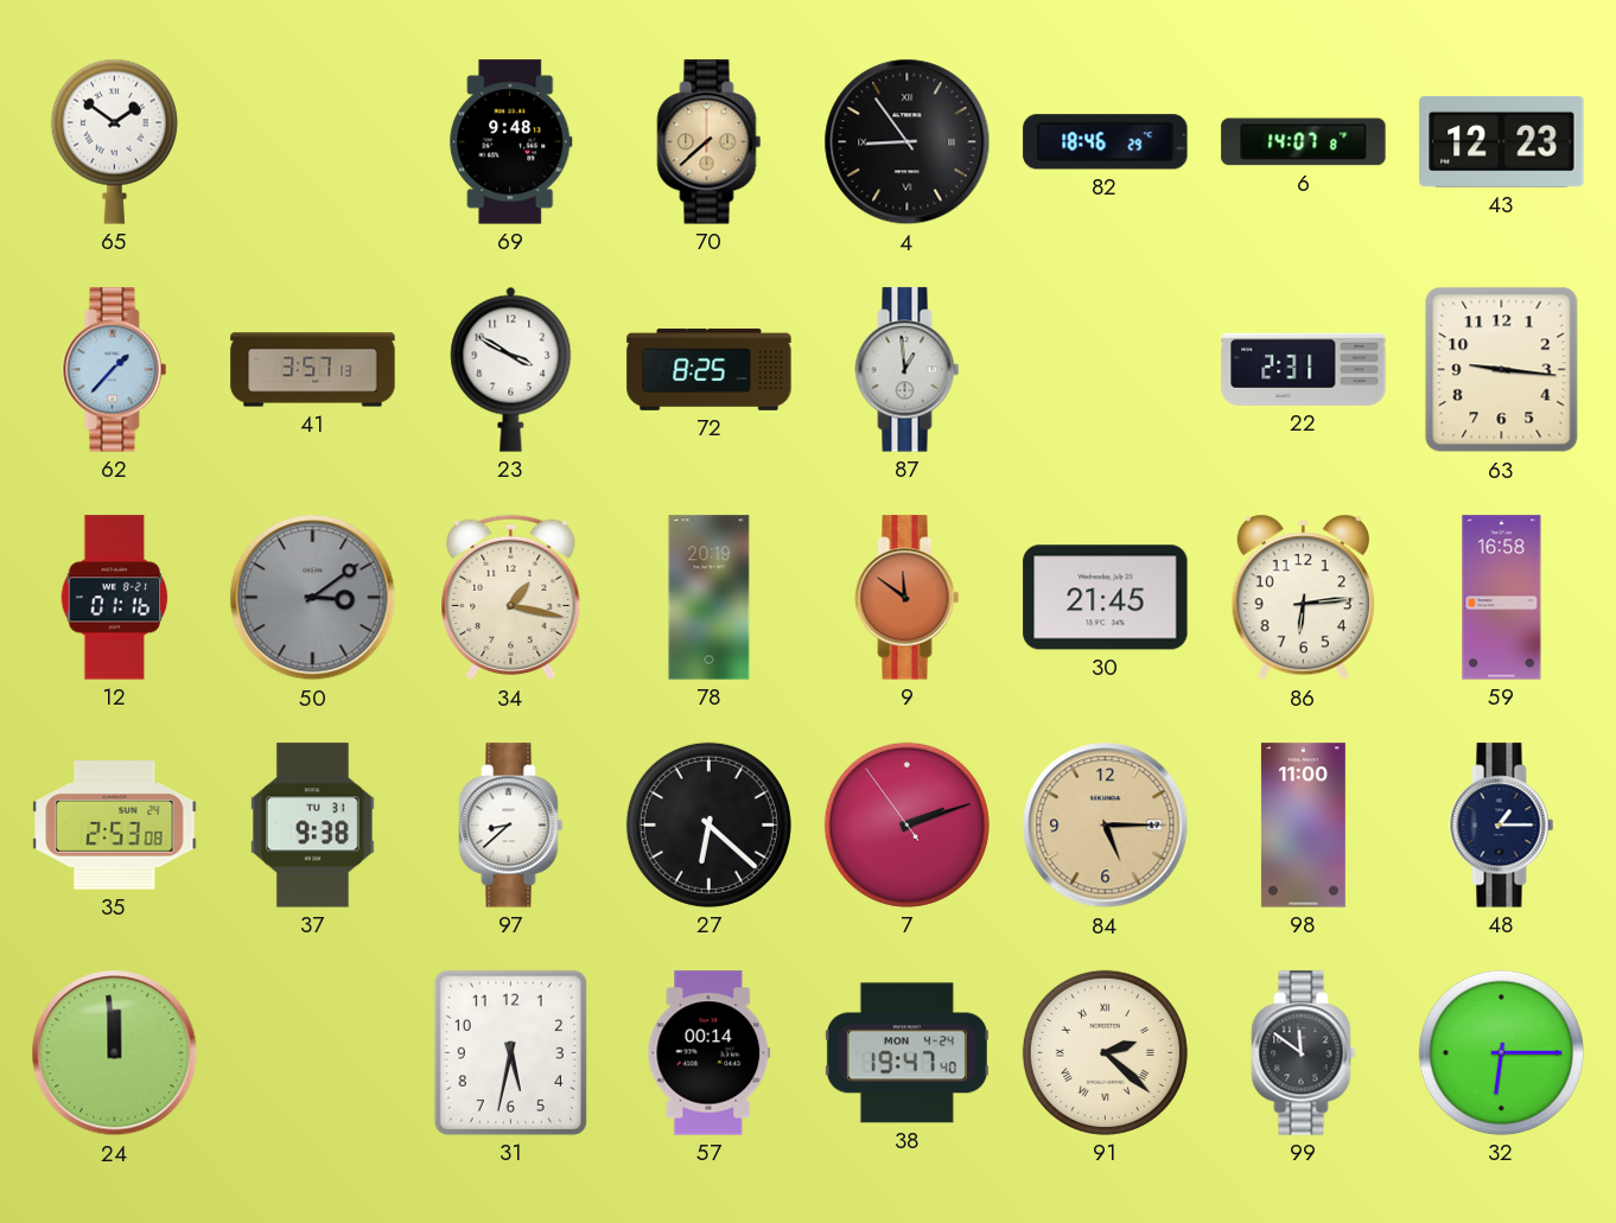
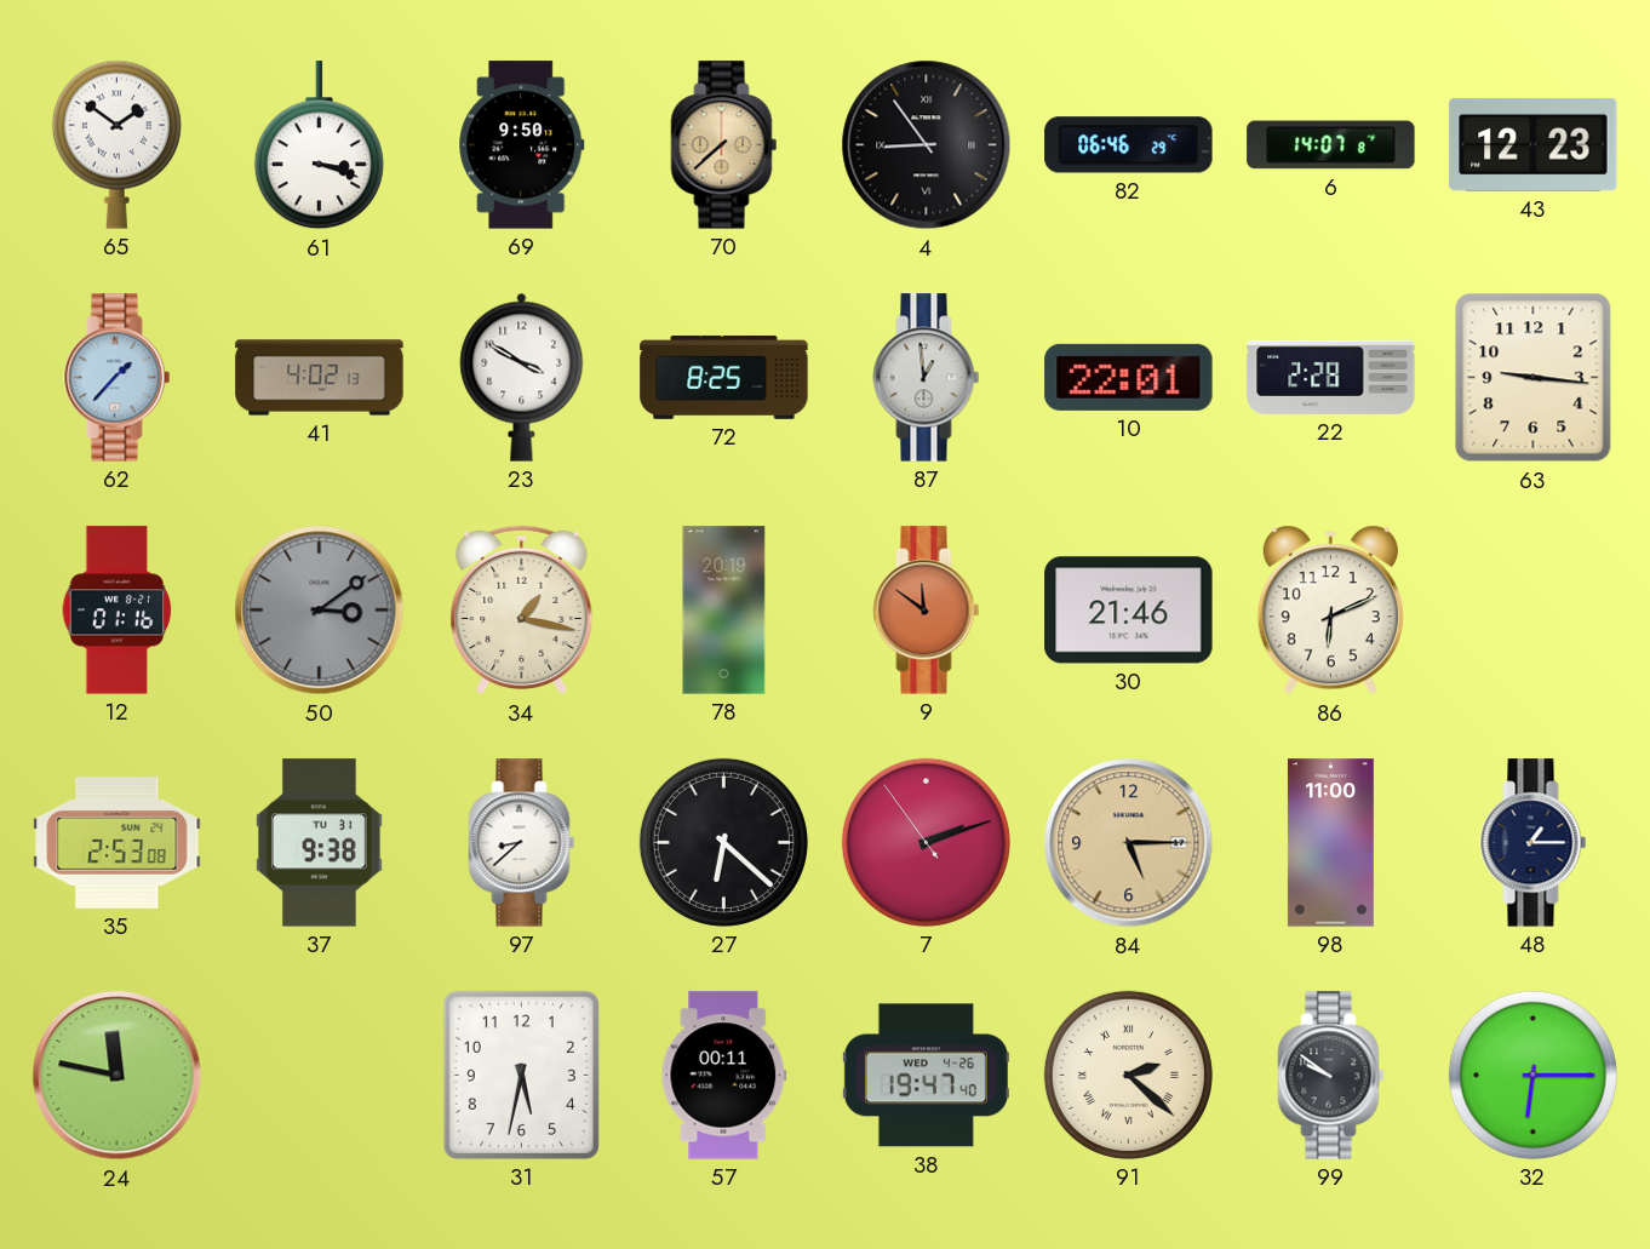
61: none -> 3:18
69: 9:48 -> 9:50
82: 18:46 -> 06:46
41: 3:57 -> 4:02
10: none -> 22:01
22: 2:31 -> 2:28
30: 21:45 -> 21:46
86: 6:14 -> 6:11
59: 16:58 -> none
24: 11:59 -> 11:47
57: 00:14 -> 00:11
38 date: MON 4-24 -> WED 4-26
99: 11:51 -> 9:51
